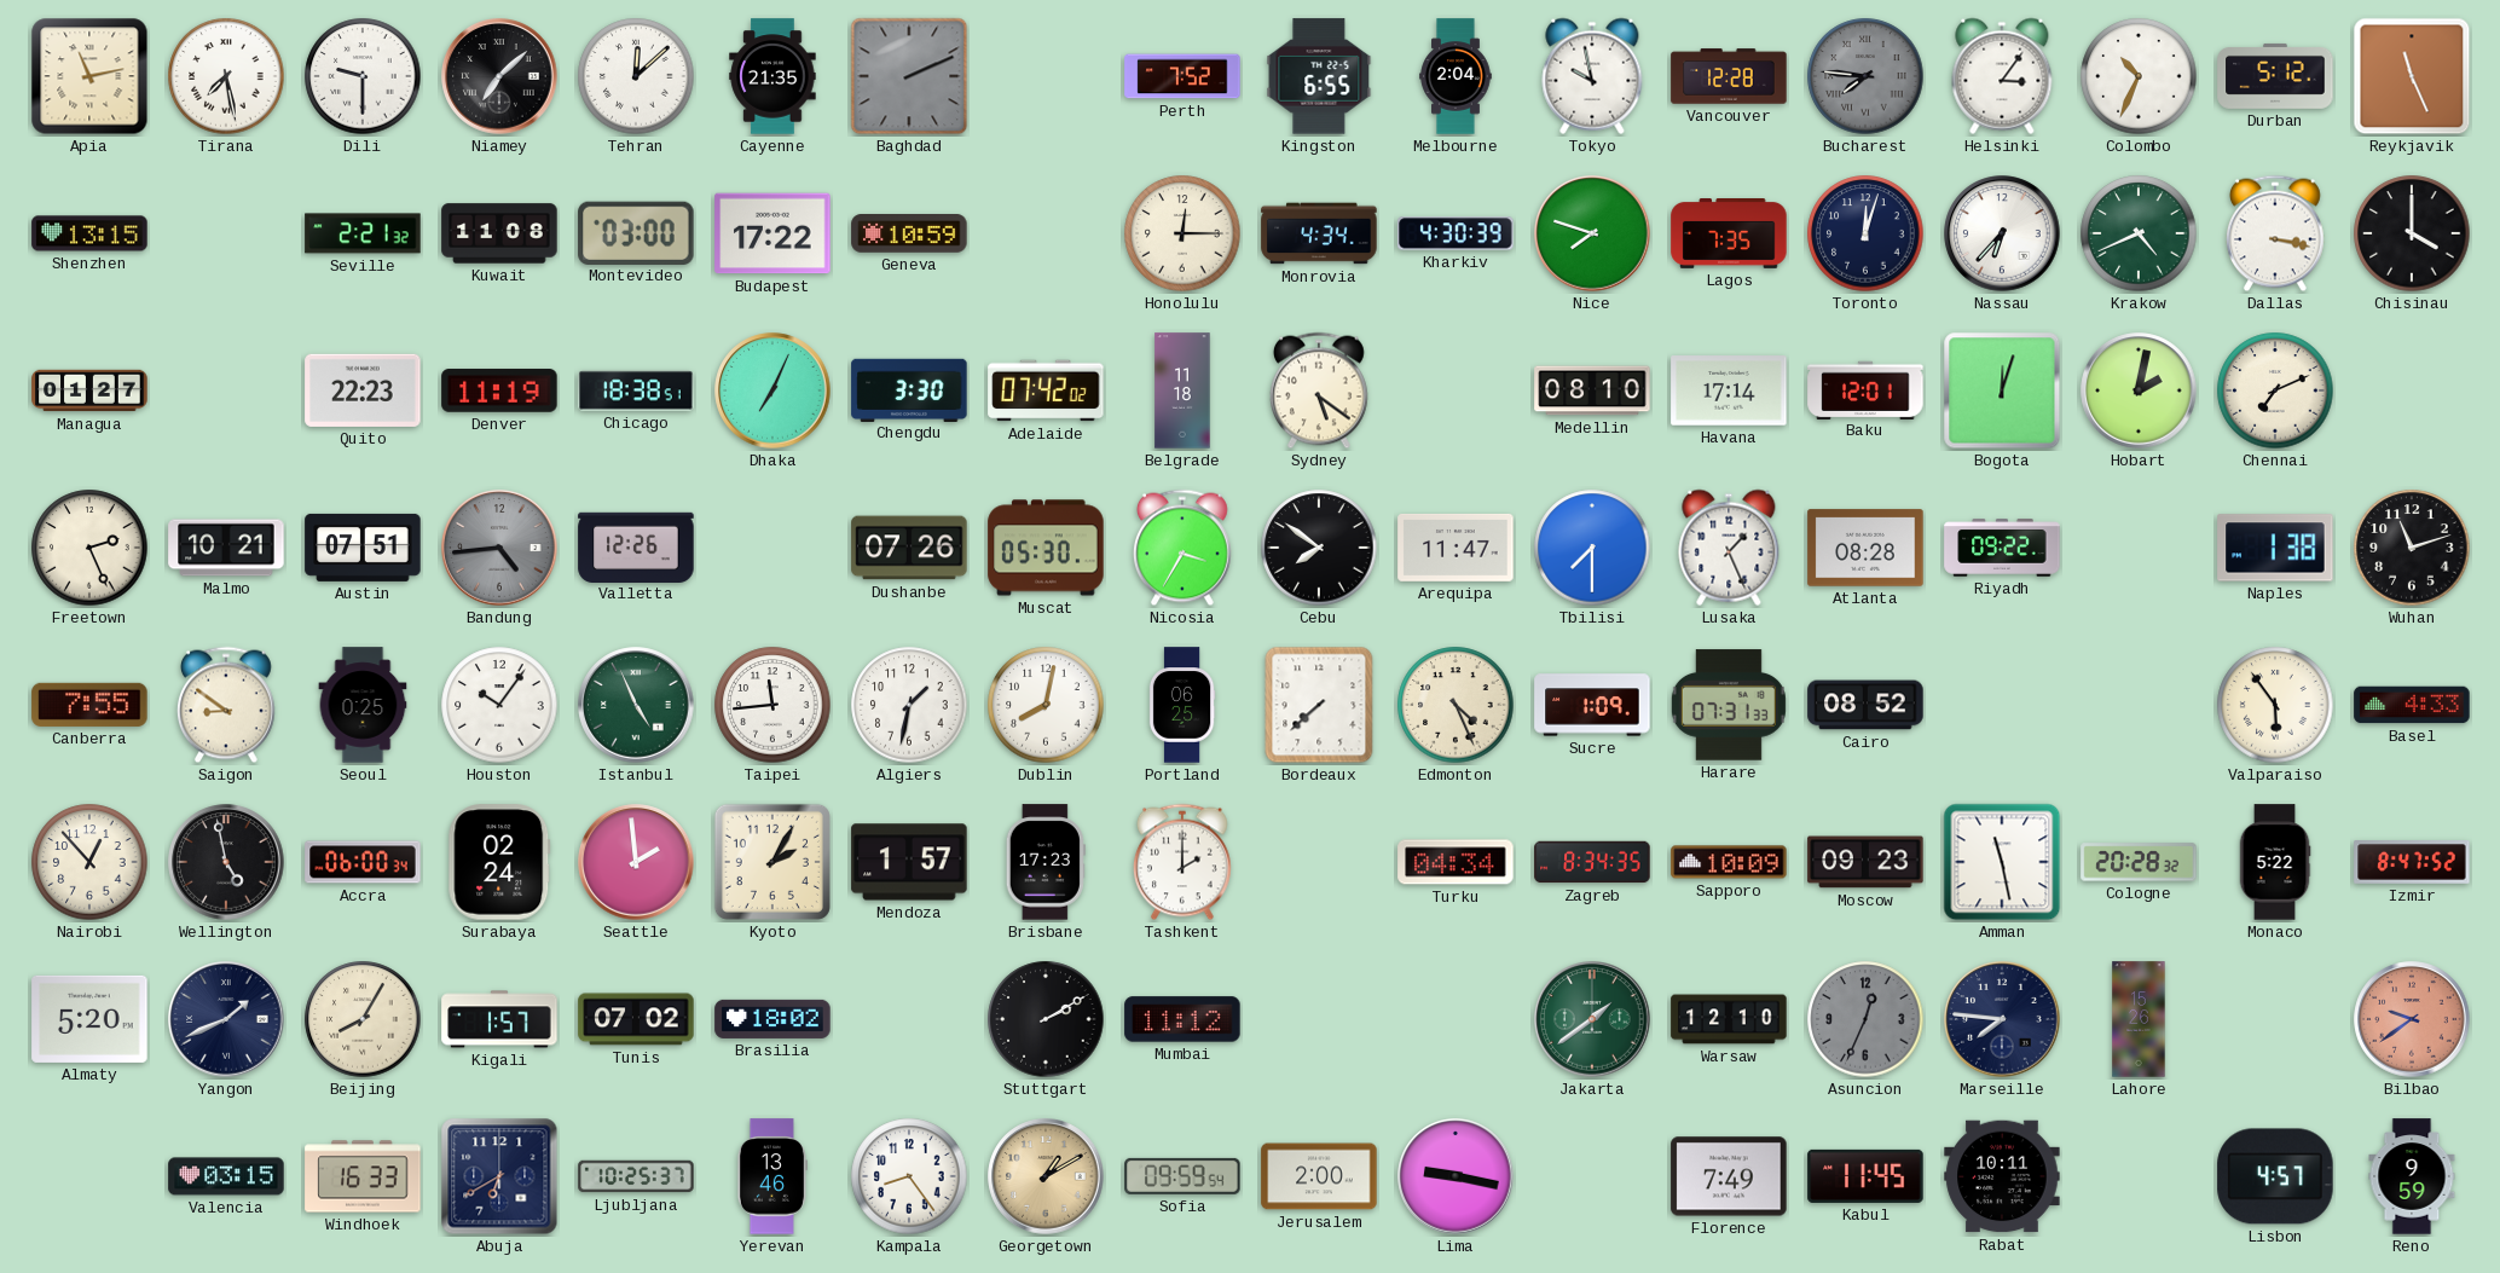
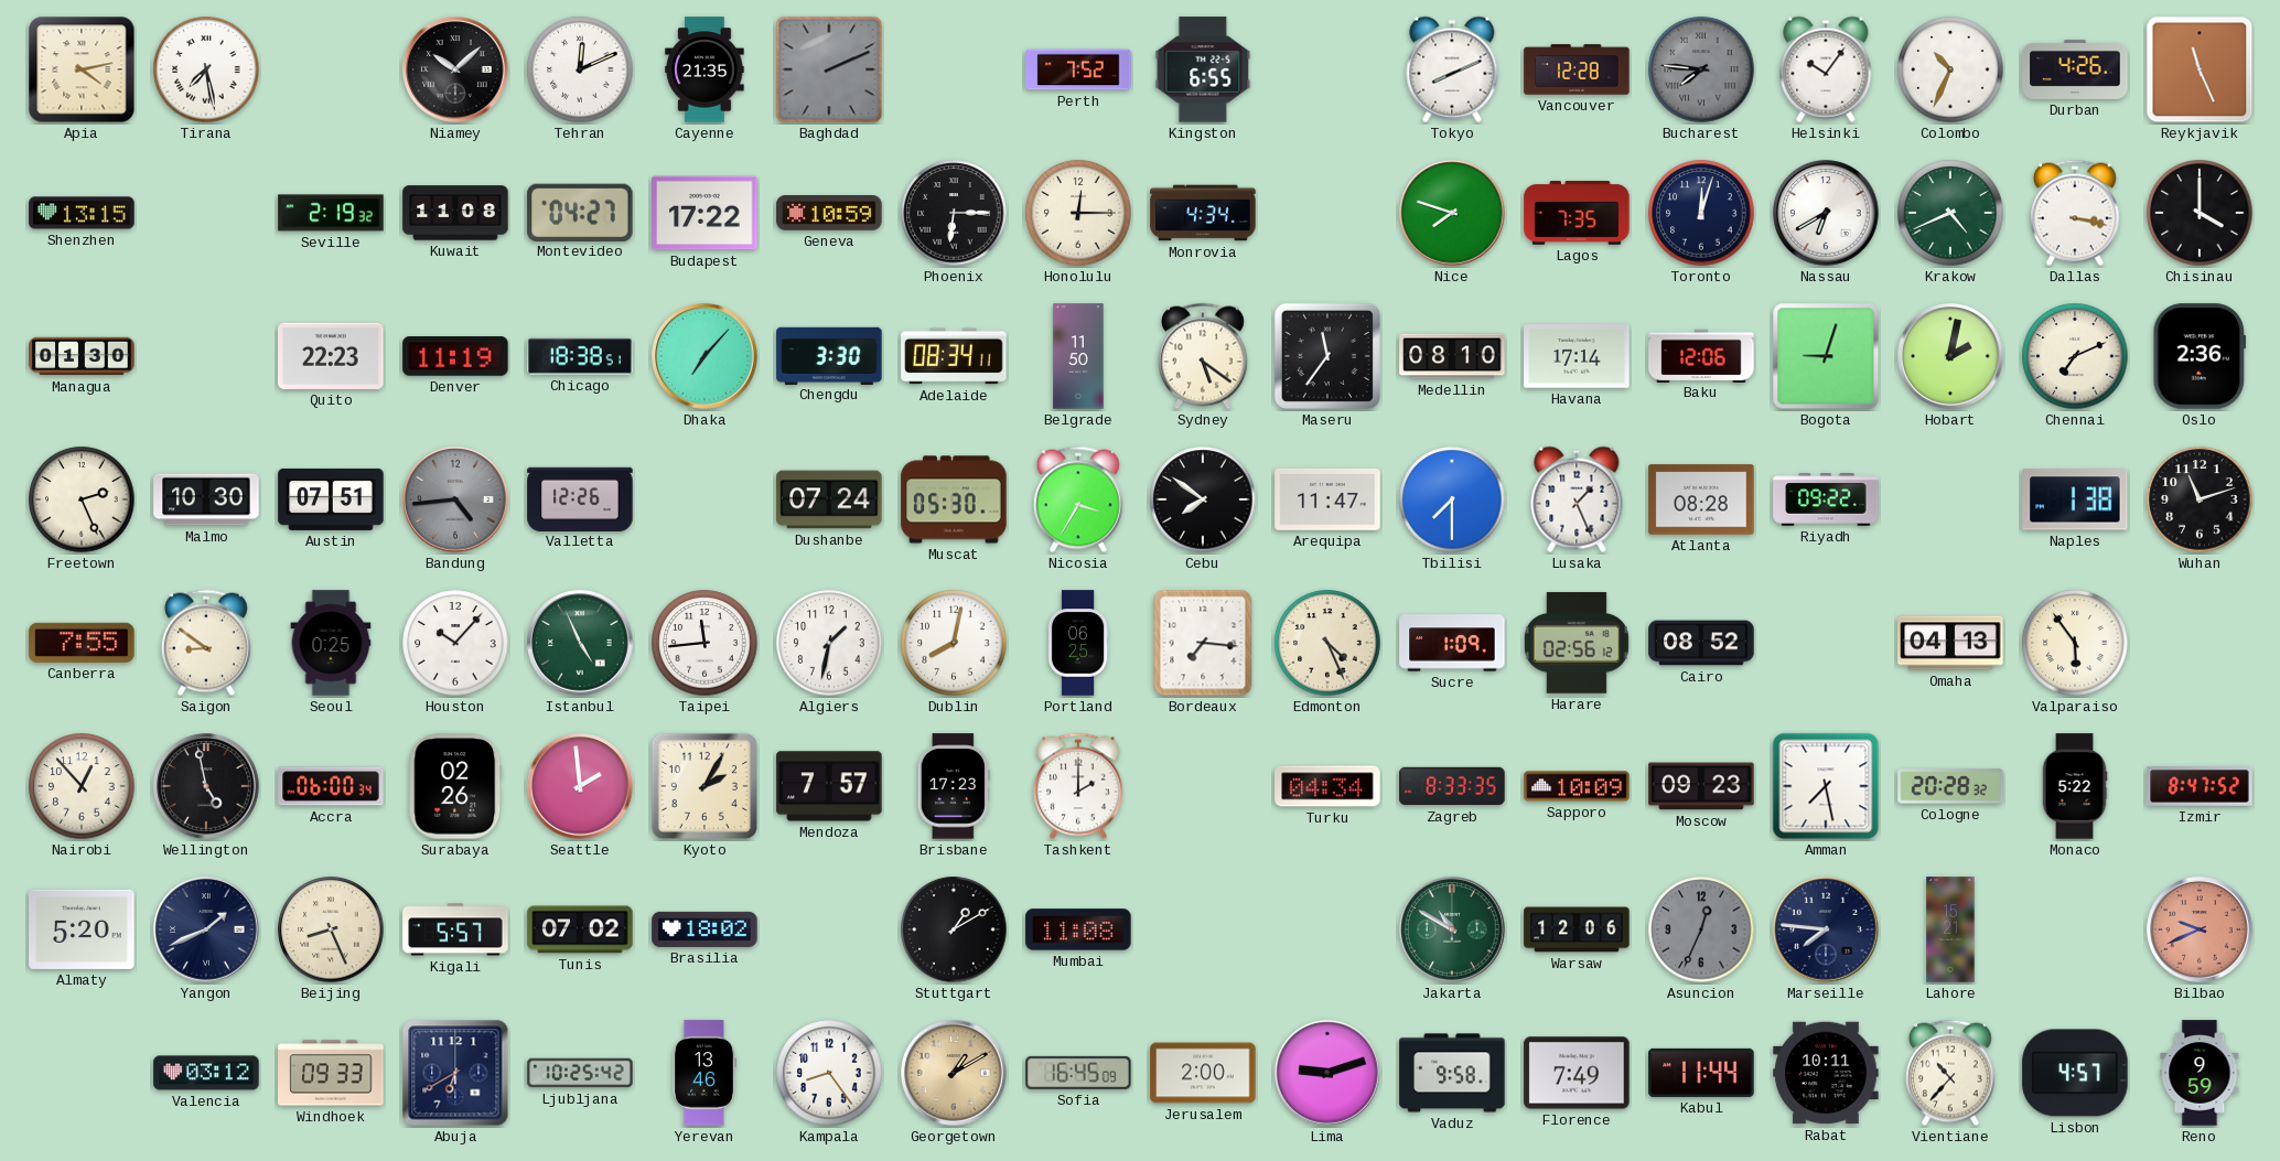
Apia: 11:13 -> 4:13
Dili: 9:30 -> none
Niamey: 7:08 -> 10:08
Tehran: 12:08 -> 12:11
Melbourne: 2:04 -> none
Tokyo: 9:58 -> 8:11
Helsinki: 3:06 -> 10:06
Durban: 5:12 -> 4:26
Seville: 2:21 -> 2:19
Montevideo: 03:00 -> 04:27
Phoenix: none -> 6:15
Kharkiv: 4:30 -> none
Nassau: 6:37 -> 6:40
Managua: 01:27 -> 01:30
Dhaka: 7:04 -> 7:07
Adelaide: 07:42 -> 08:34
Belgrade: 11:18 -> 11:50
Maseru: none -> 11:36
Baku: 12:01 -> 12:06
Bogota: 12:03 -> 9:03
Oslo: none -> 2:36
Malmo: 10:21 -> 10:30
Dushanbe: 07:26 -> 07:24
Houston: 10:06 -> 10:07
Bordeaux: 7:38 -> 7:16
Harare: 07:31 -> 02:56
Omaha: none -> 04:13
Basel: 4:33 -> none
Surabaya: 02:24 -> 02:26
Mendoza: 1:57 -> 7:57
Zagreb: 8:34 -> 8:33
Amman: 11:28 -> 7:28
Beijing: 8:05 -> 8:26
Kigali: 1:57 -> 5:57
Stuttgart: 2:10 -> 1:10
Mumbai: 11:12 -> 11:08
Jakarta: 1:39 -> 10:50
Warsaw: 12:10 -> 12:06
Lahore: 15:26 -> 15:21
Bilbao: 9:39 -> 9:41
Valencia: 03:15 -> 03:12
Windhoek: 16:33 -> 09:33
Ljubljana: 10:25:37 -> 10:25:42
Sofia: 09:59 -> 16:45
Lima: 9:17 -> 9:12
Vaduz: none -> 9:58
Kabul: 11:45 -> 11:44
Vientiane: none -> 10:37
